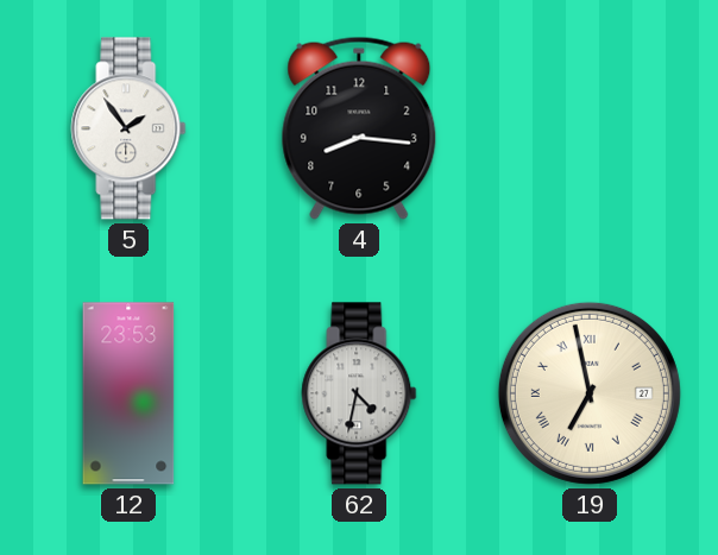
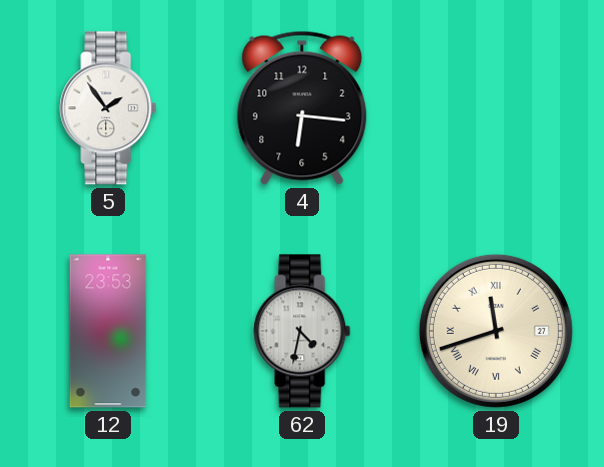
4: 8:16 -> 6:16
19: 6:58 -> 11:42
